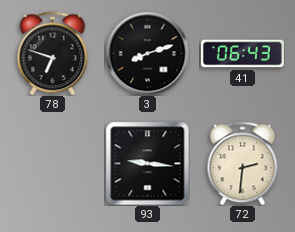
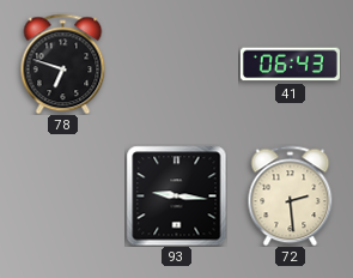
3: 8:12 -> none
72: 2:31 -> 2:29
